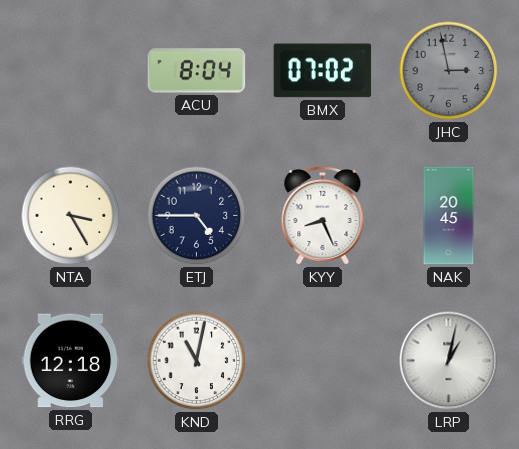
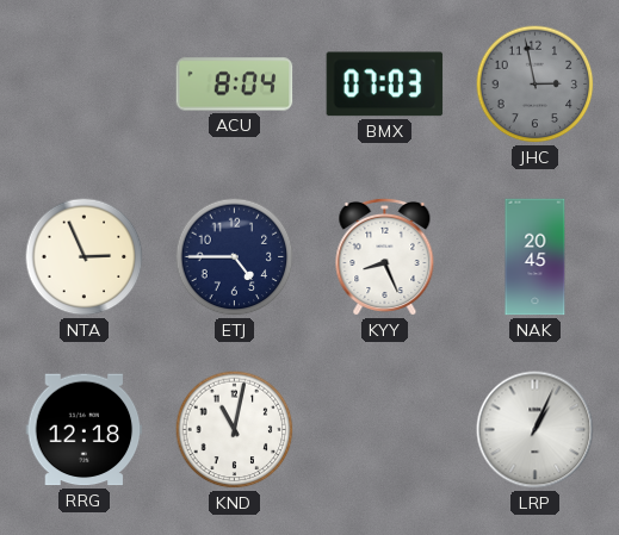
BMX: 07:02 -> 07:03
NTA: 3:25 -> 2:56
LRP: 1:02 -> 1:04
